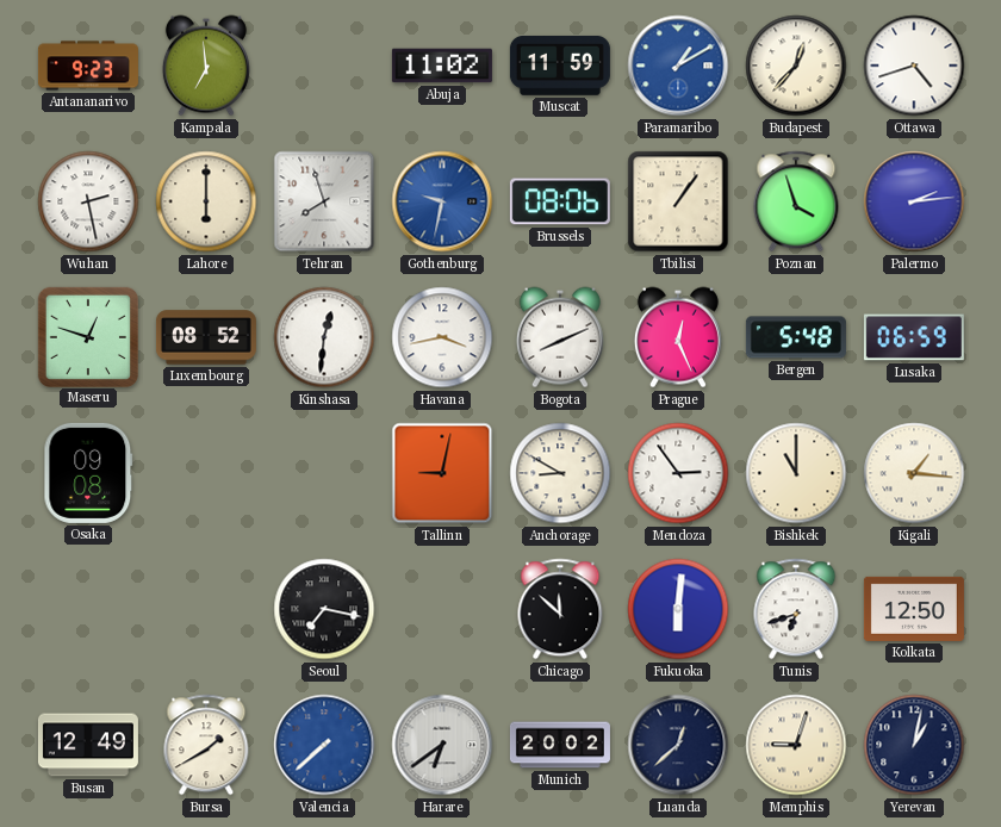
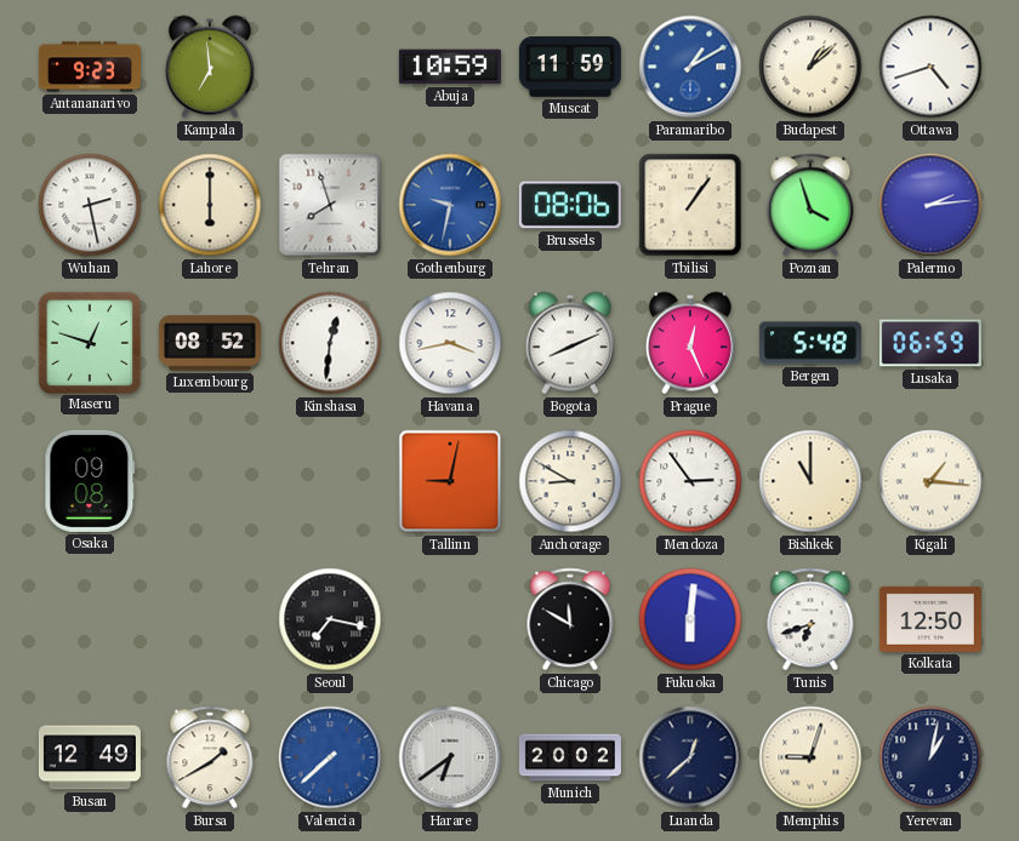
Abuja: 11:02 -> 10:59
Budapest: 12:37 -> 1:08
Chicago: 11:52 -> 11:50
